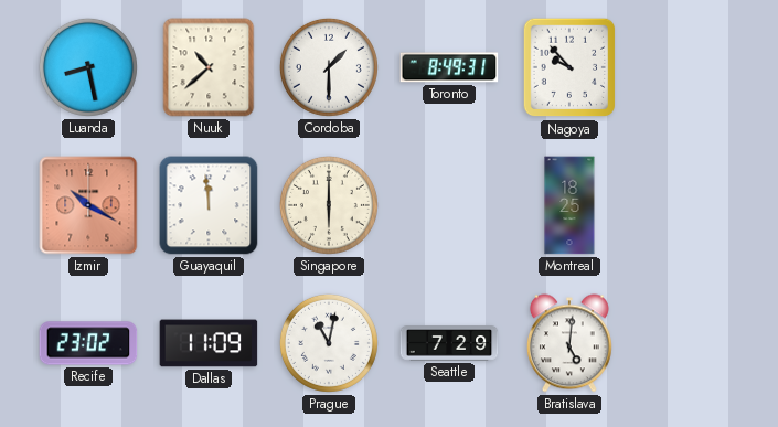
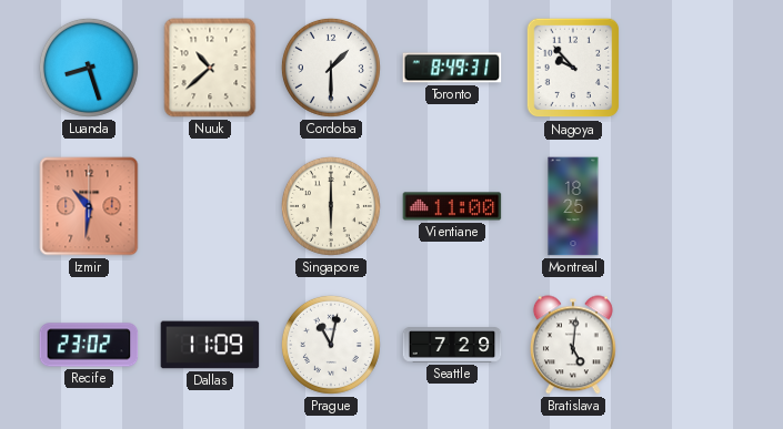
Luanda: 8:28 -> 8:27
Izmir: 10:20 -> 10:31
Guayaquil: 11:59 -> none
Vientiane: none -> 11:00
